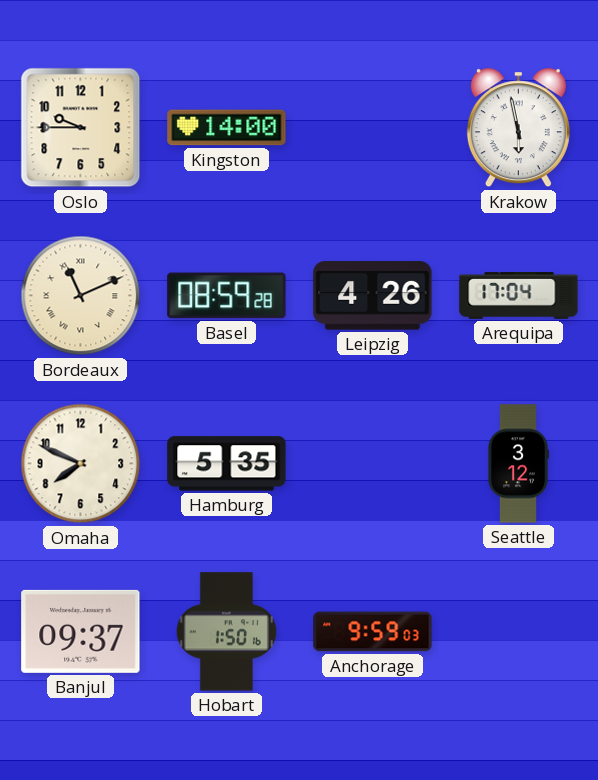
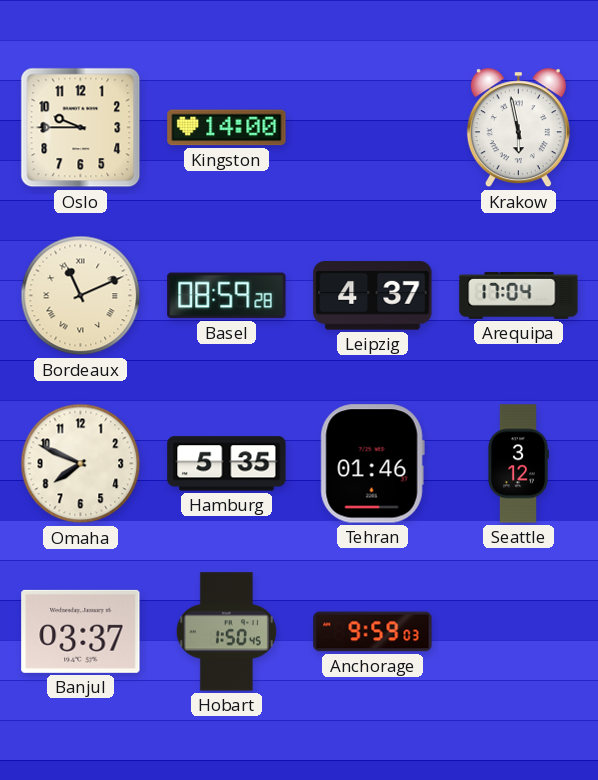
Leipzig: 4:26 -> 4:37
Tehran: none -> 01:46
Banjul: 09:37 -> 03:37
Hobart: 1:50:16 -> 1:50:45
